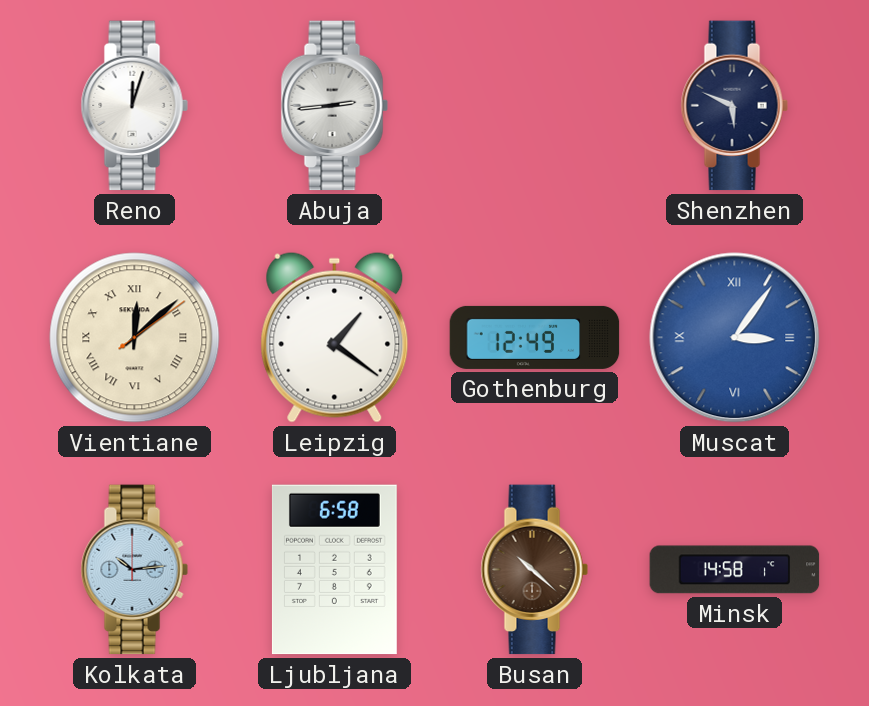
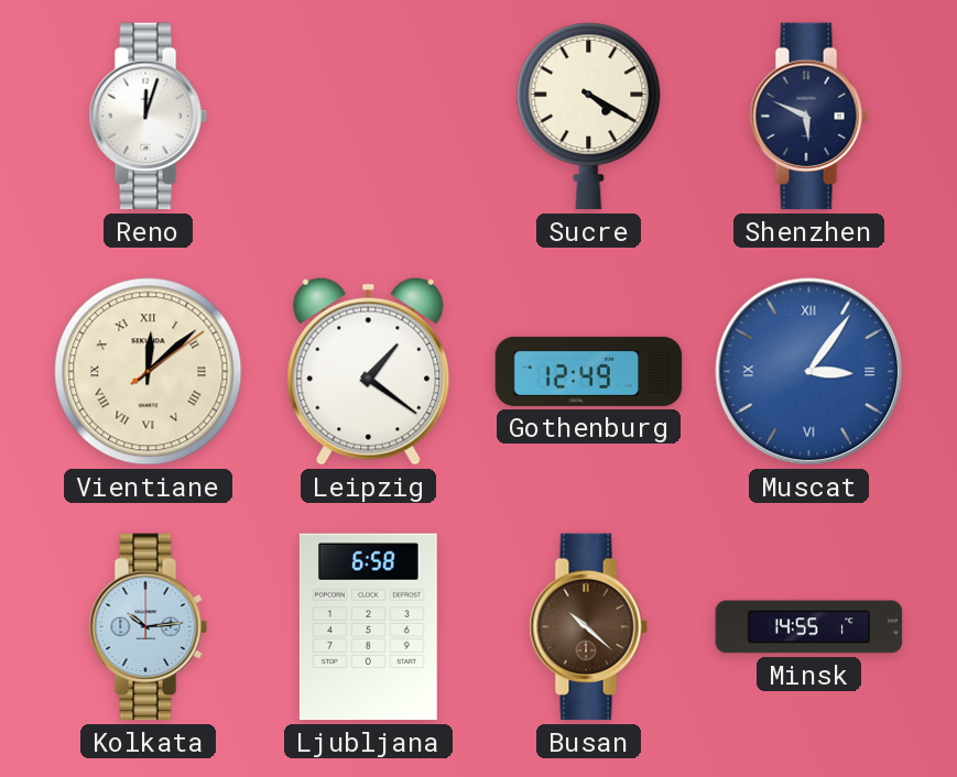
Abuja: 2:44 -> none
Sucre: none -> 4:20
Minsk: 14:58 -> 14:55
